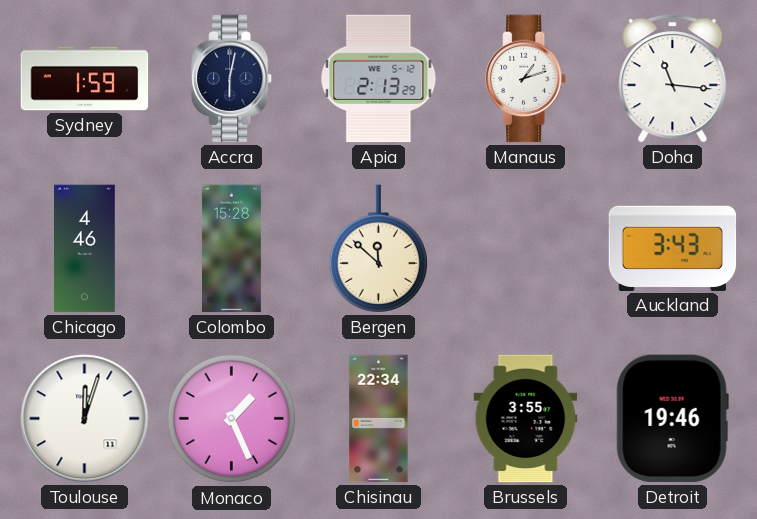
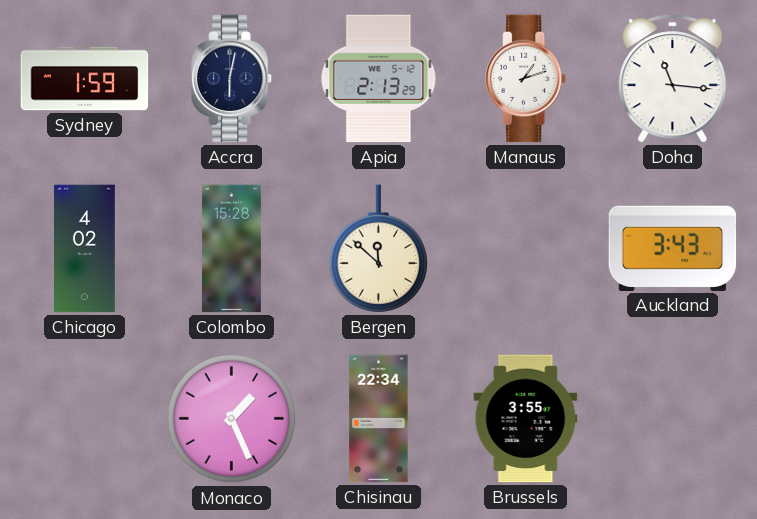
Chicago: 4:46 -> 4:02
Toulouse: 12:03 -> none
Detroit: 19:46 -> none
